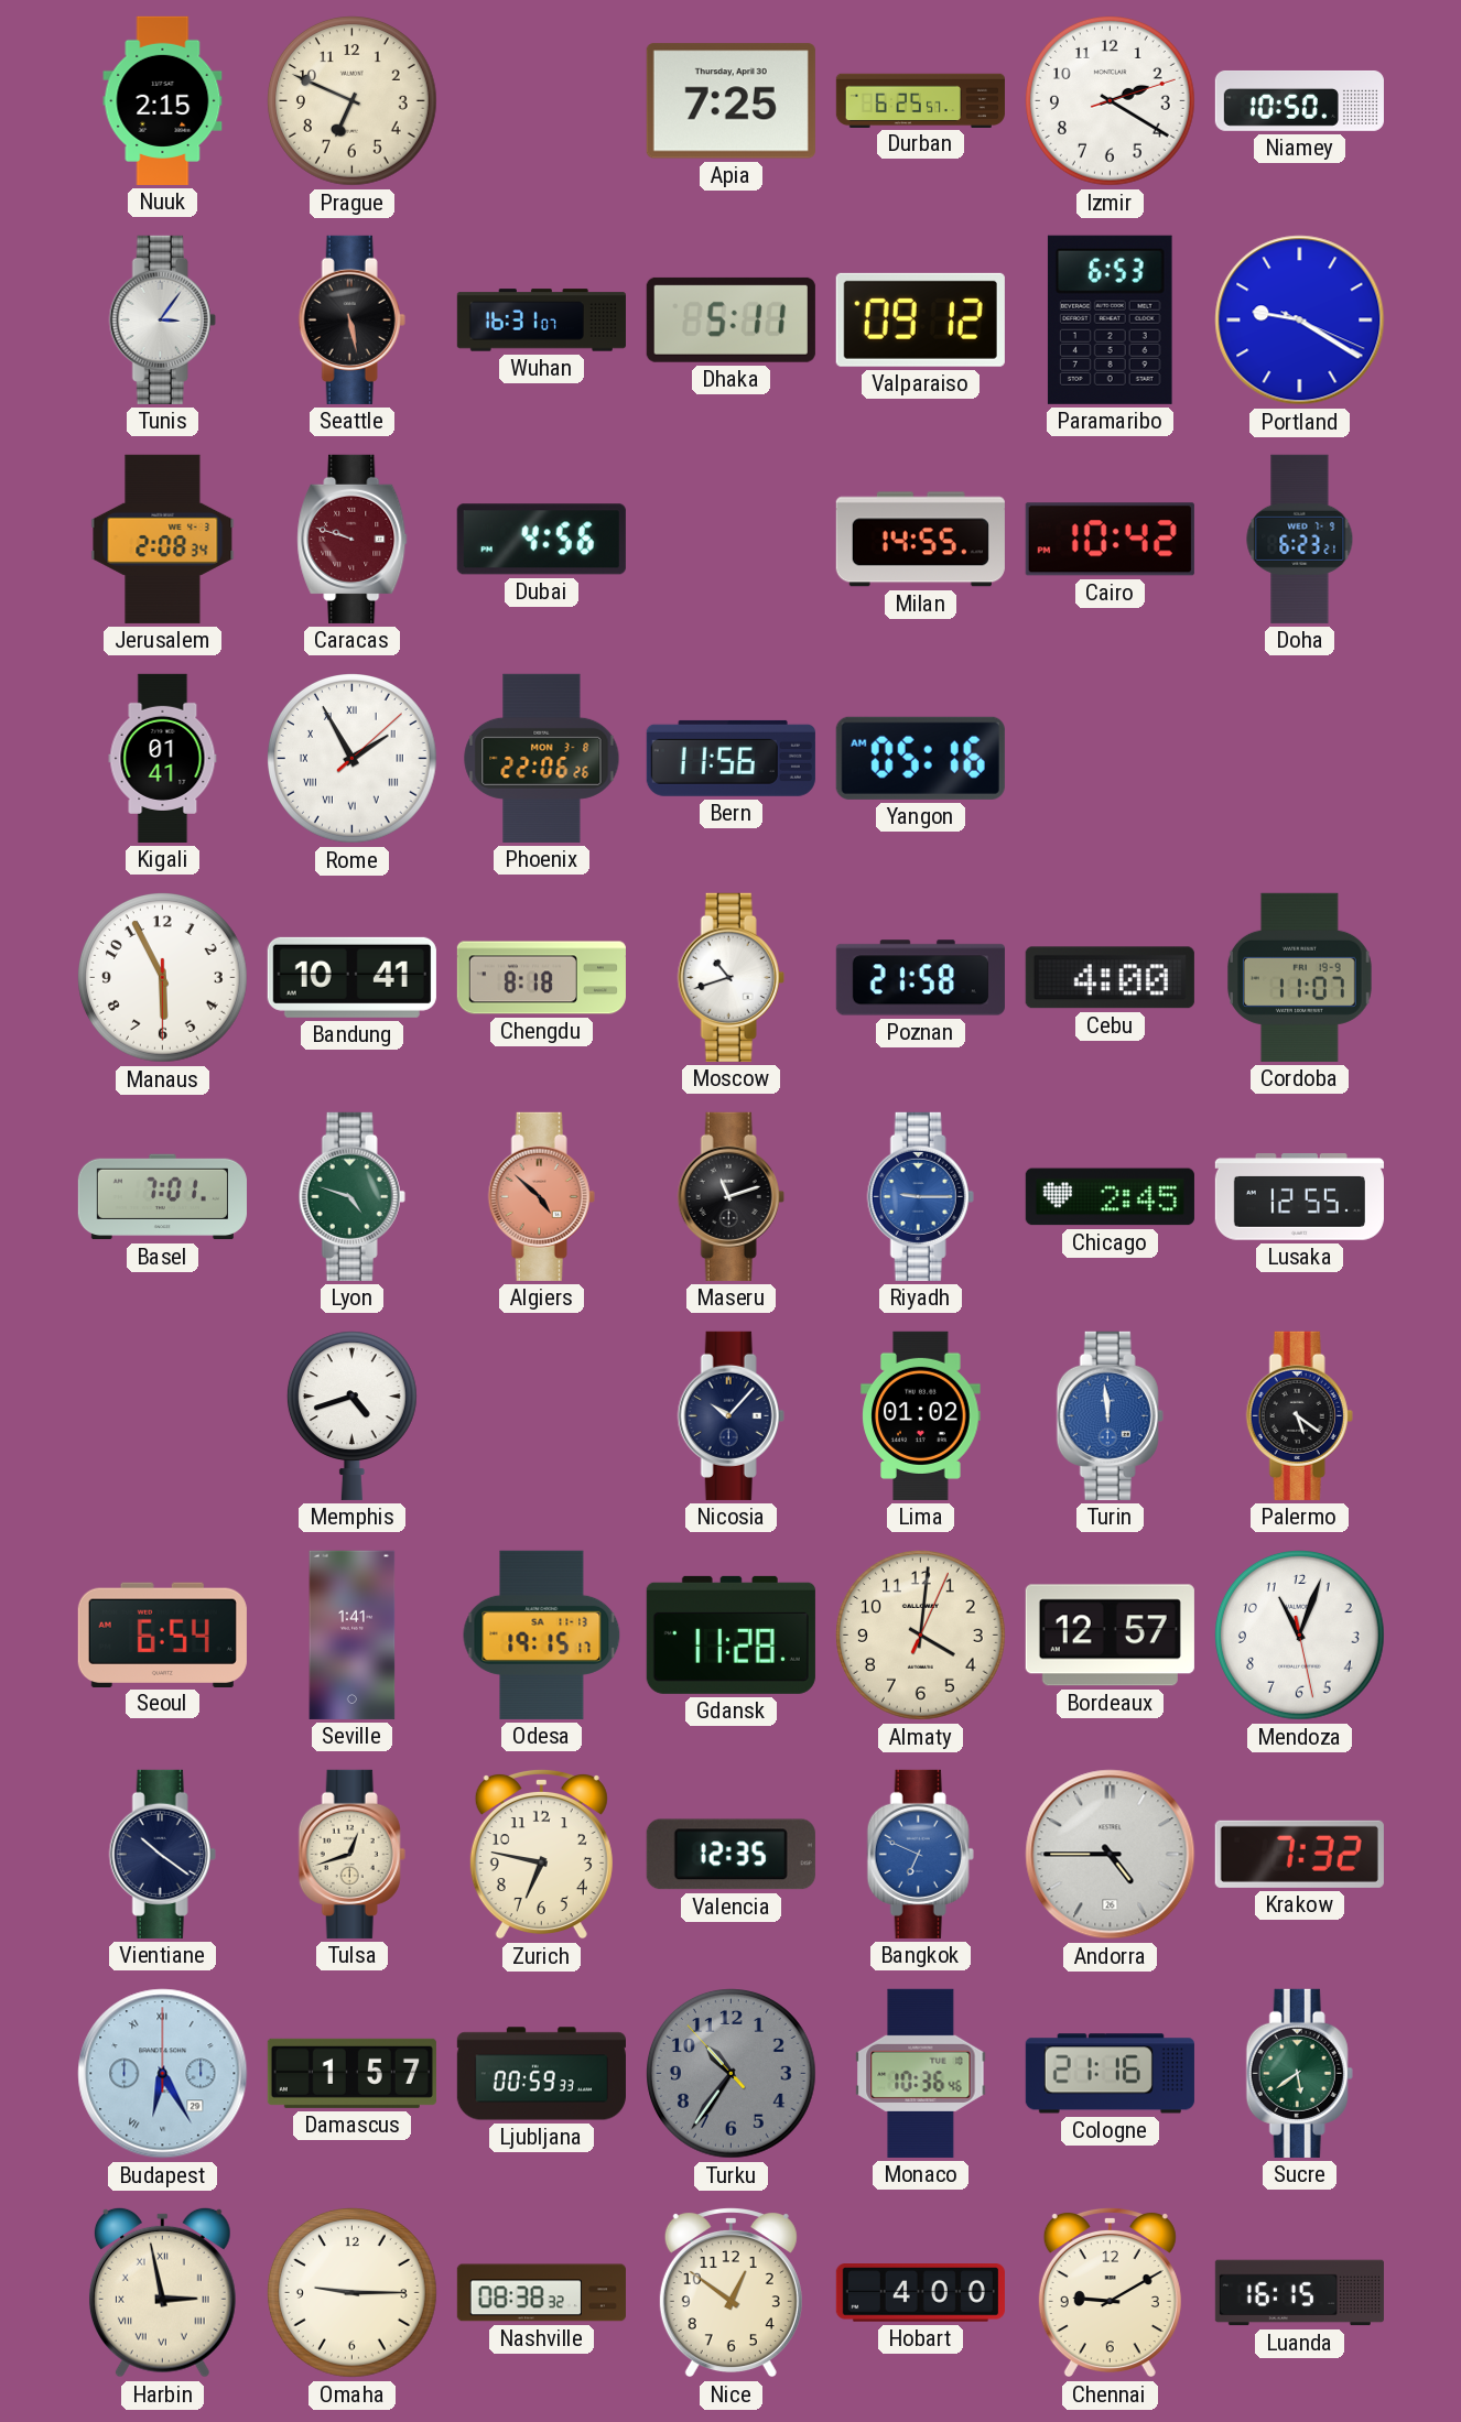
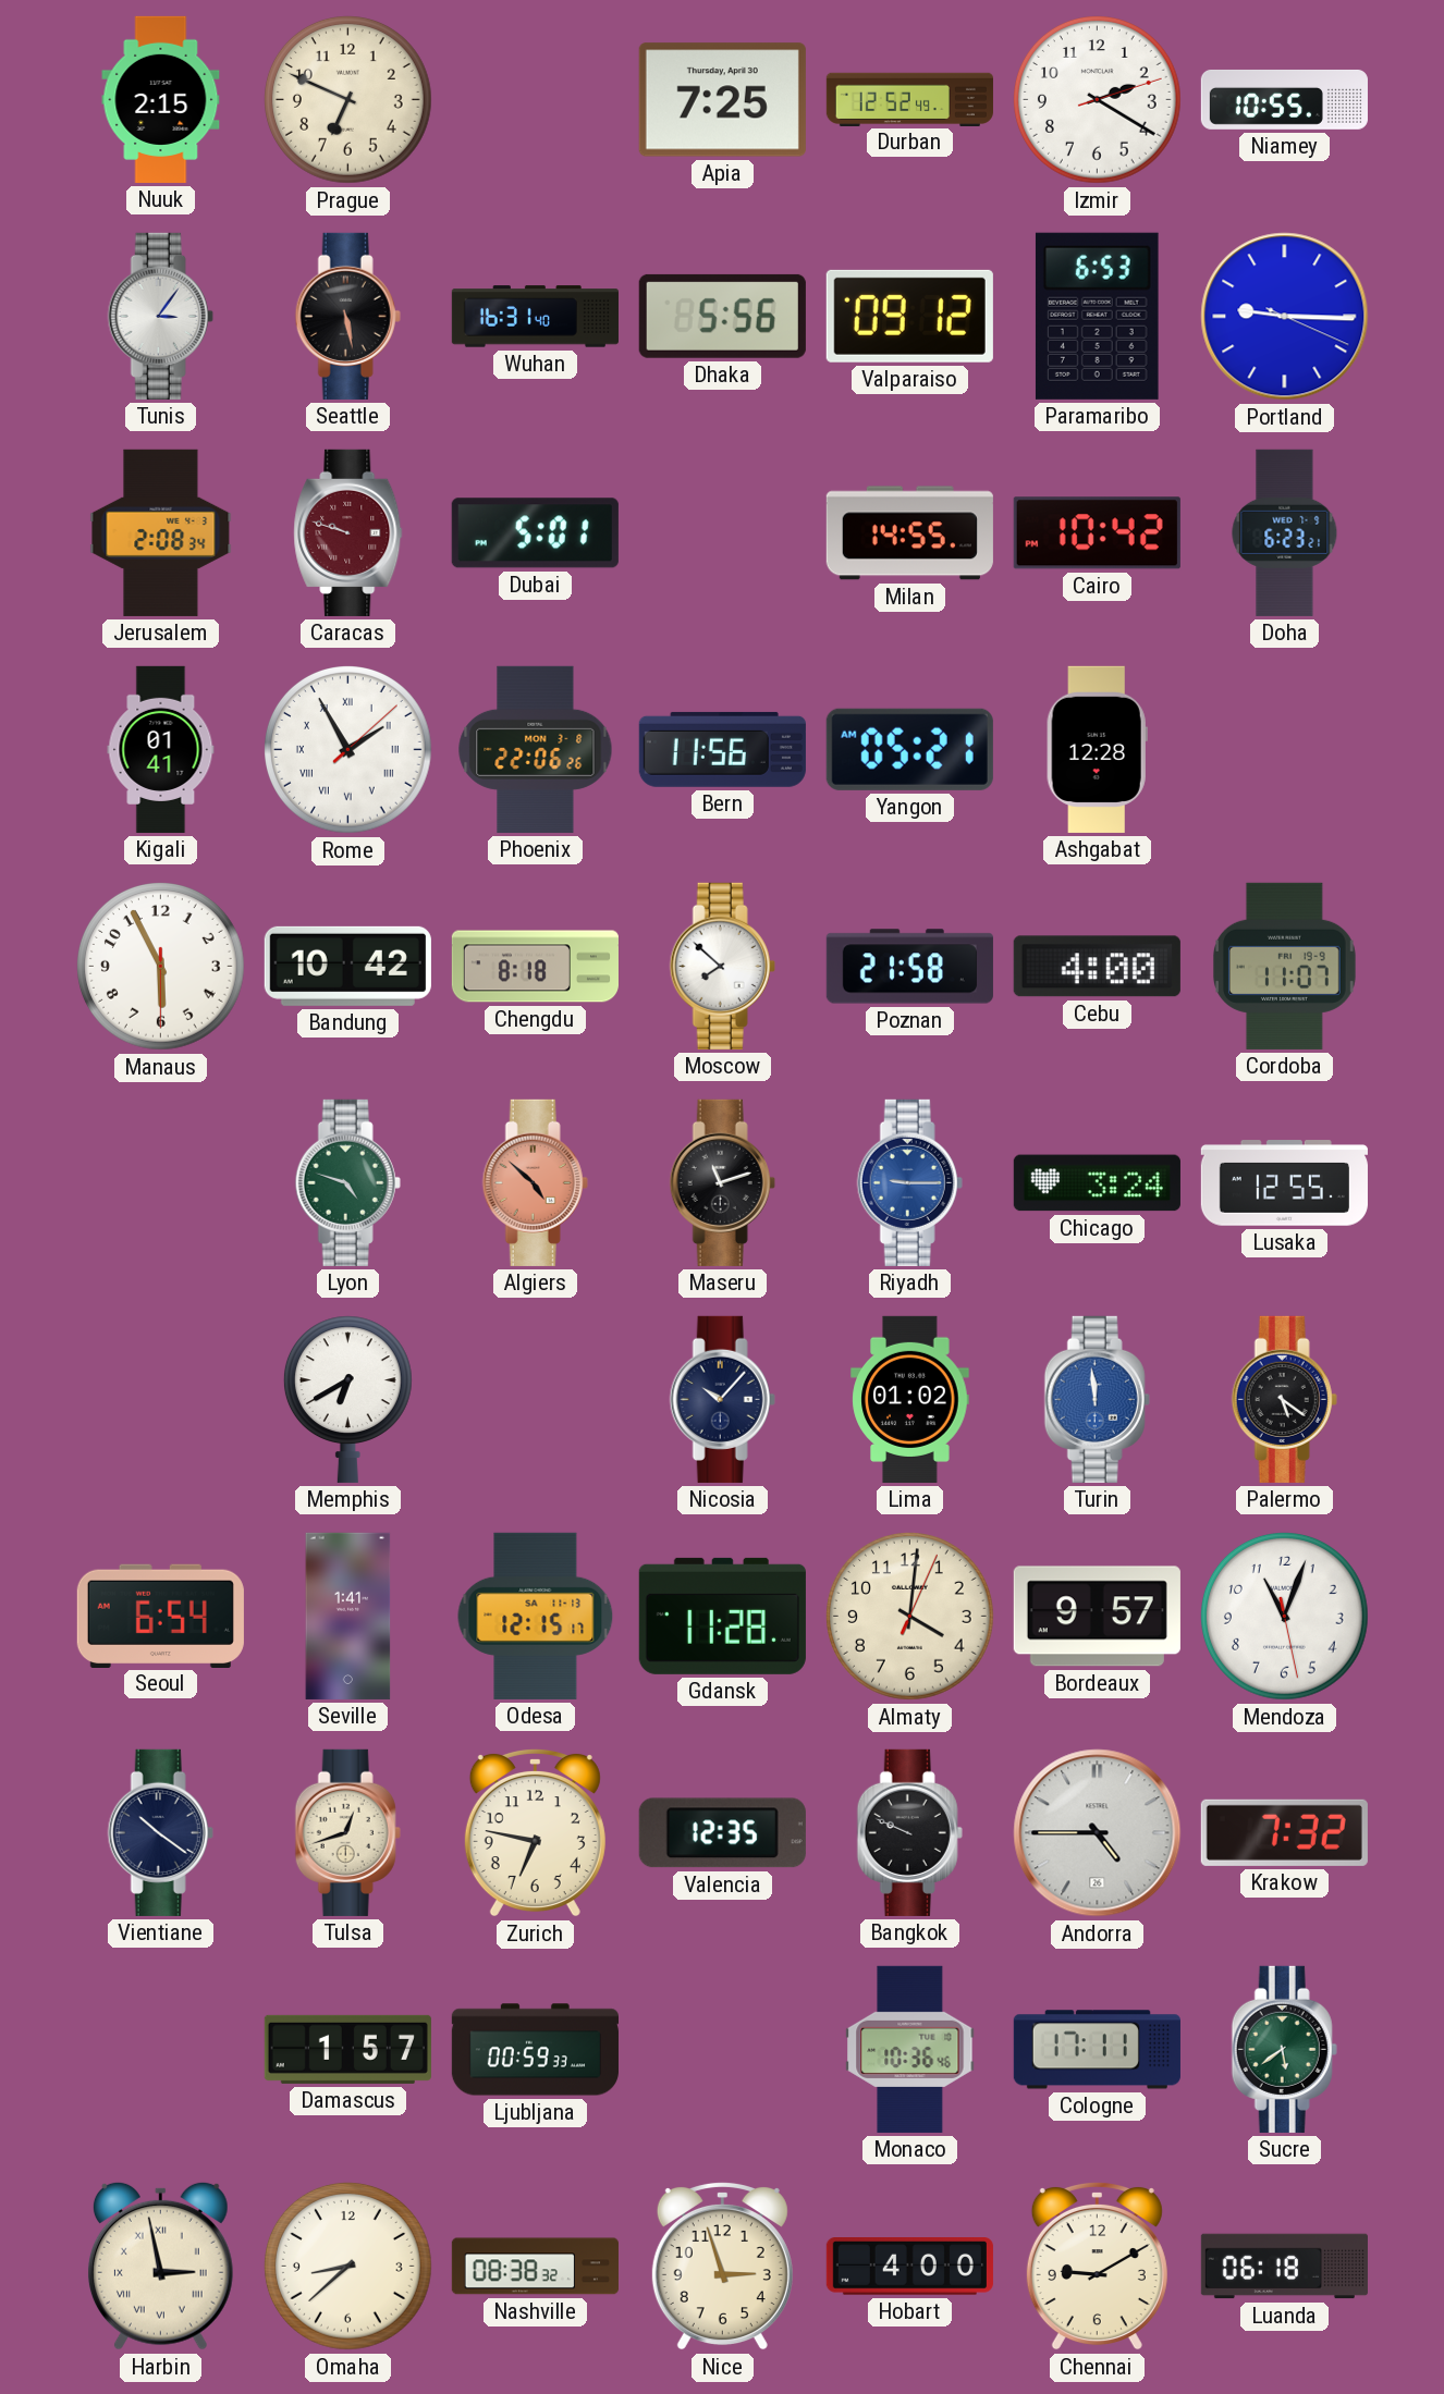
Durban: 6:25 -> 12:52
Niamey: 10:50 -> 10:55
Wuhan: 16:31:07 -> 16:31:40
Dhaka: 5:11 -> 5:56
Portland: 9:20 -> 9:15
Dubai: 4:56 -> 5:01
Yangon: 05:16 -> 05:21
Ashgabat: none -> 12:28
Bandung: 10:41 -> 10:42
Moscow: 10:42 -> 7:52
Basel: 7:01 -> none
Chicago: 2:45 -> 3:24
Memphis: 4:42 -> 6:40
Odesa: 19:15 -> 12:15
Bordeaux: 12:57 -> 9:57
Bangkok: 6:49 -> 9:49
Bangkok dial: blue -> black
Budapest: 6:25 -> none
Turku: 10:35 -> none
Cologne: 21:16 -> 17:11
Omaha: 9:15 -> 8:38
Nice: 12:51 -> 2:57
Luanda: 16:15 -> 06:18
